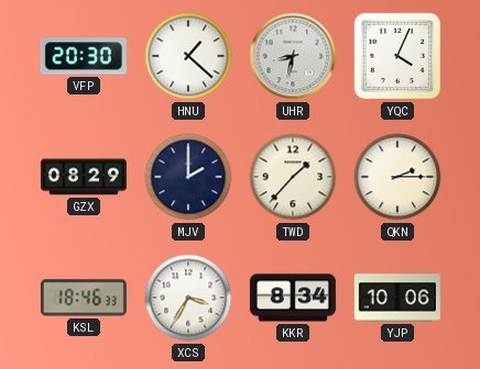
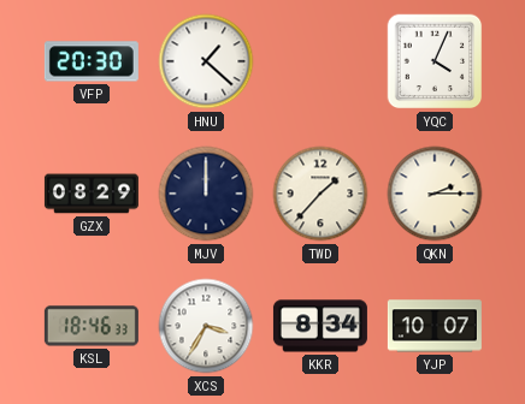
UHR: 8:32 -> none
MJV: 2:00 -> 12:00
YJP: 10:06 -> 10:07
